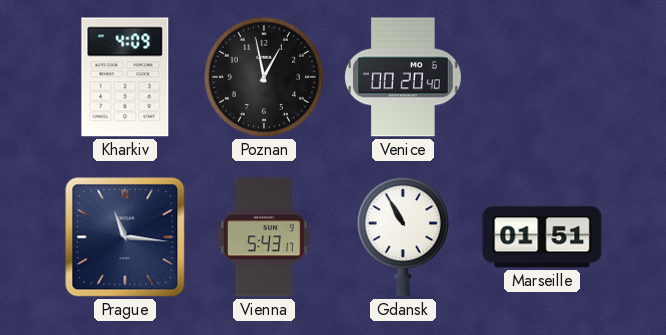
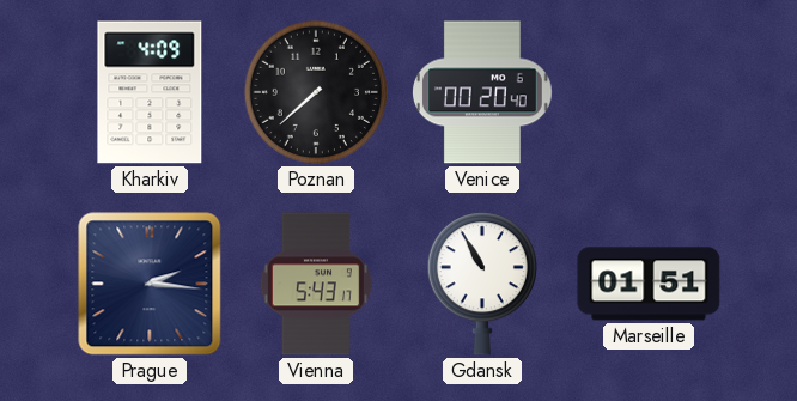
Poznan: 12:58 -> 7:38
Prague: 11:16 -> 2:16
